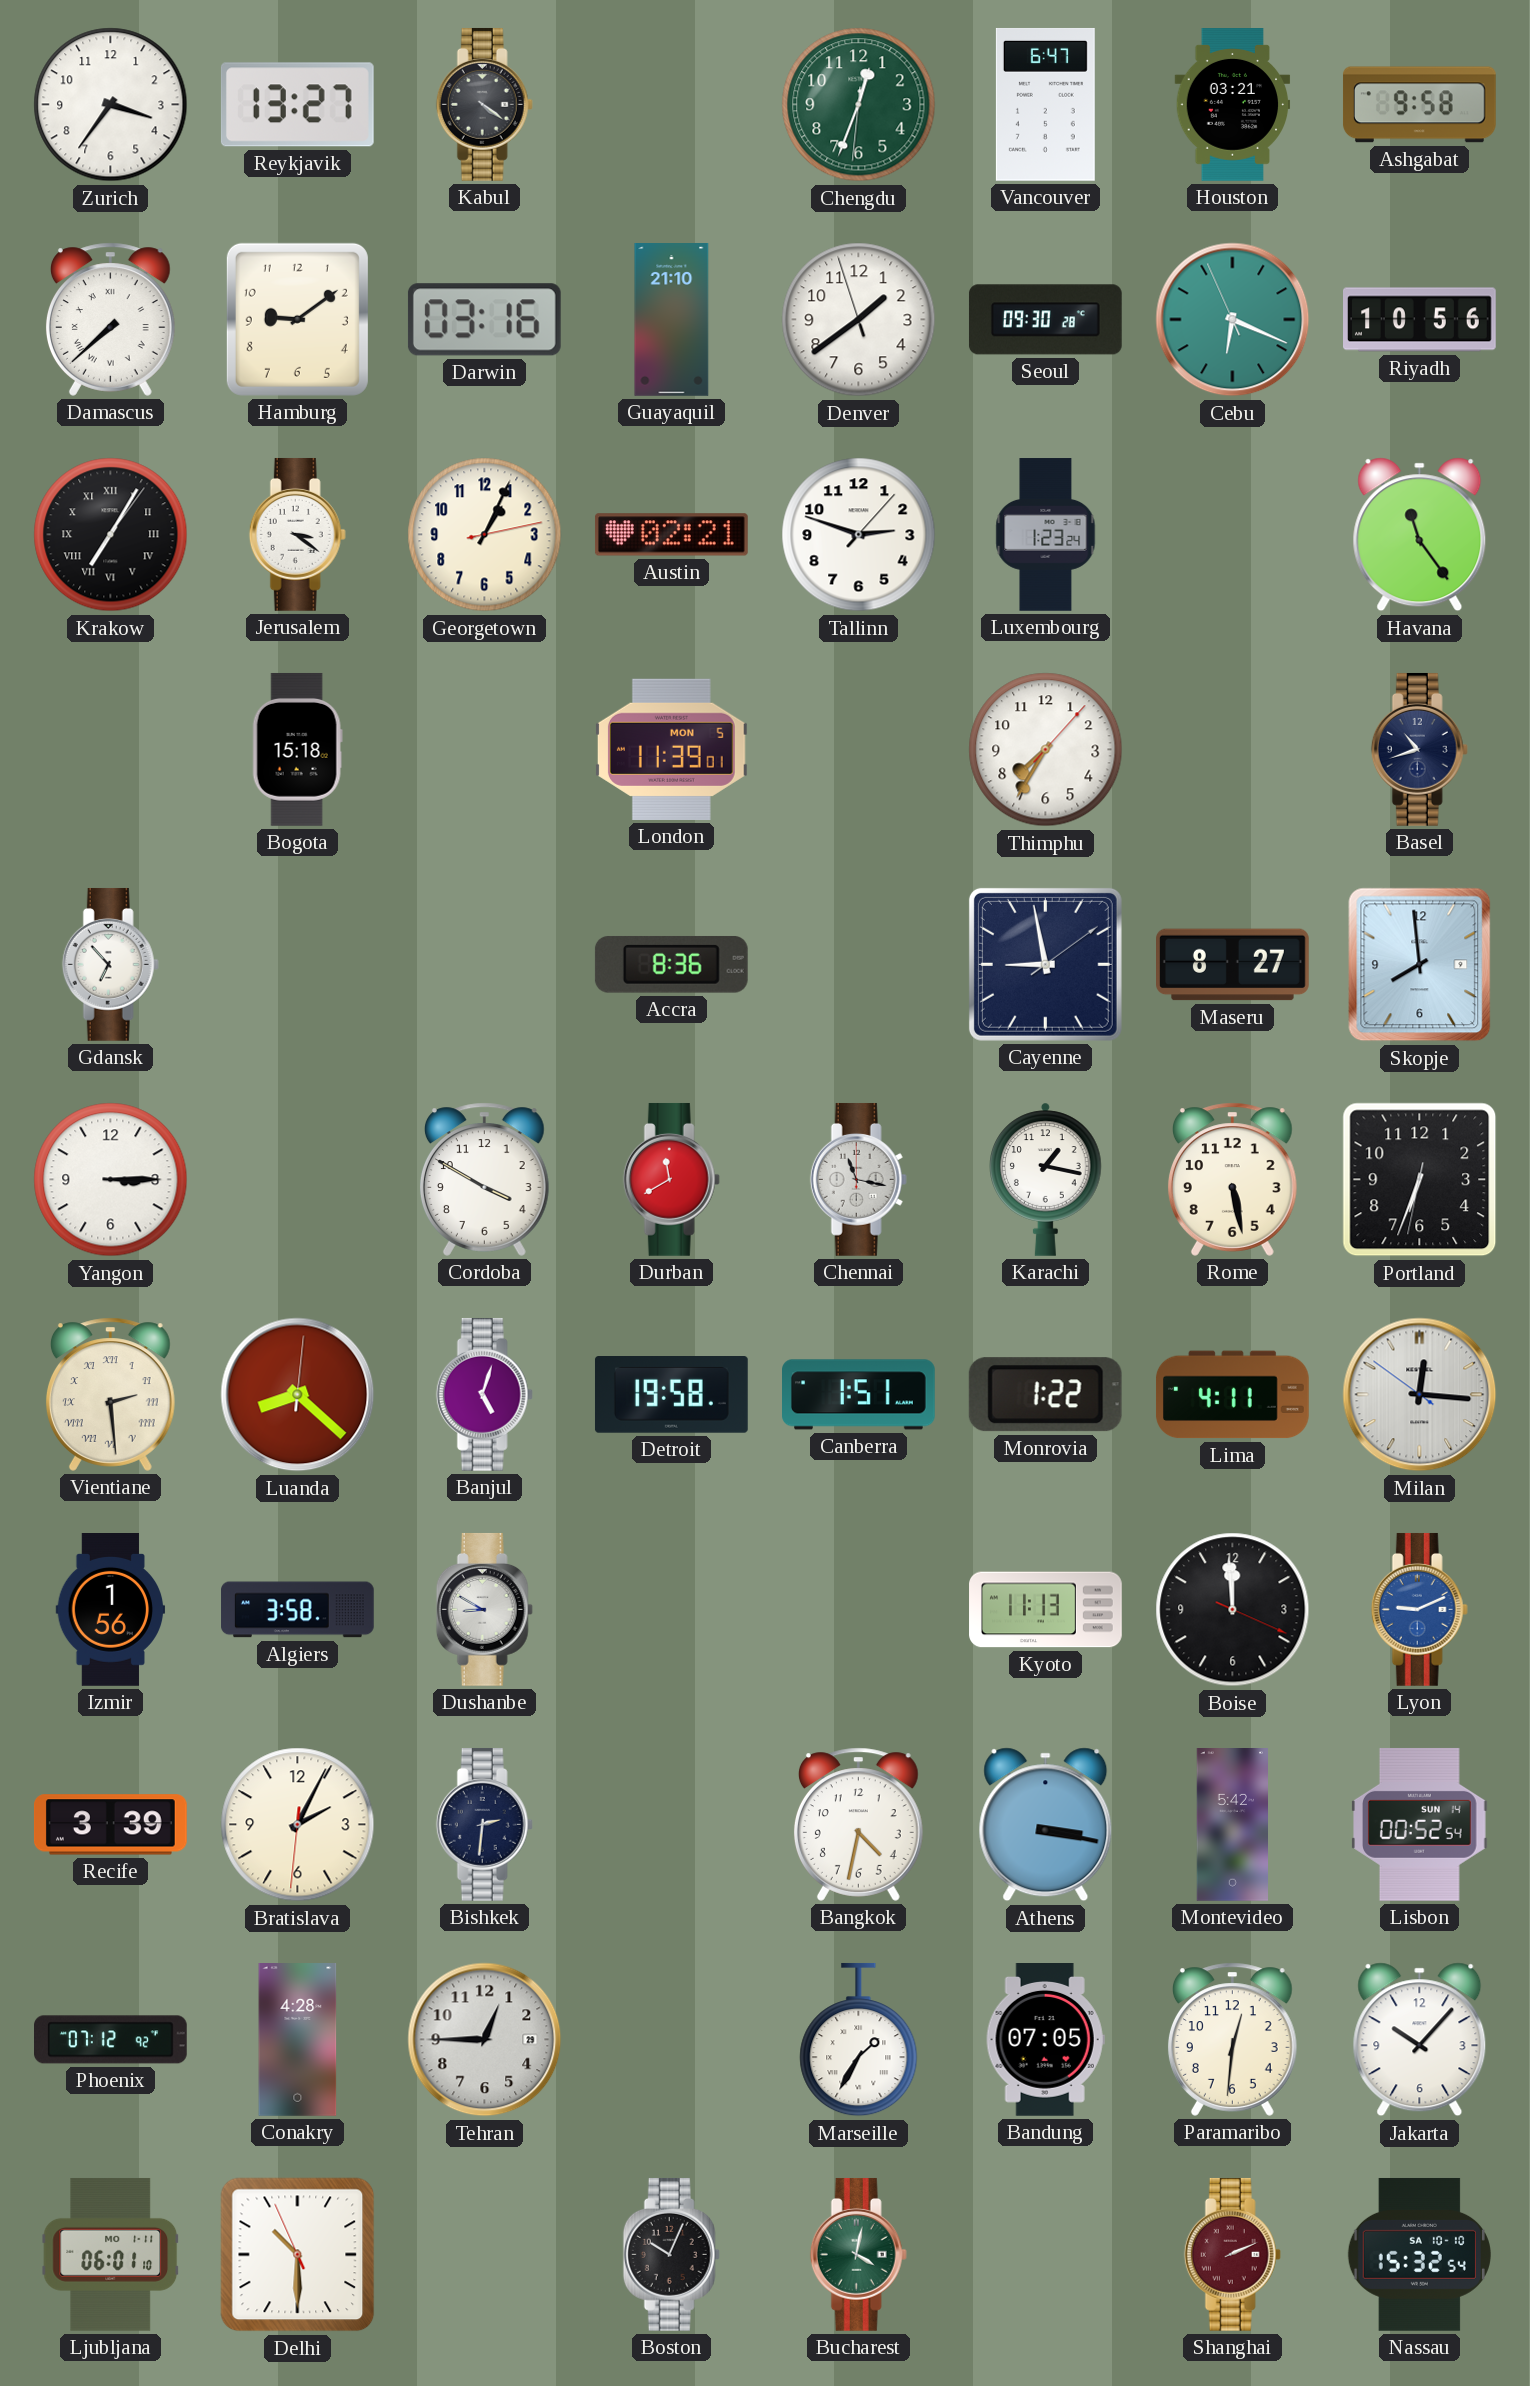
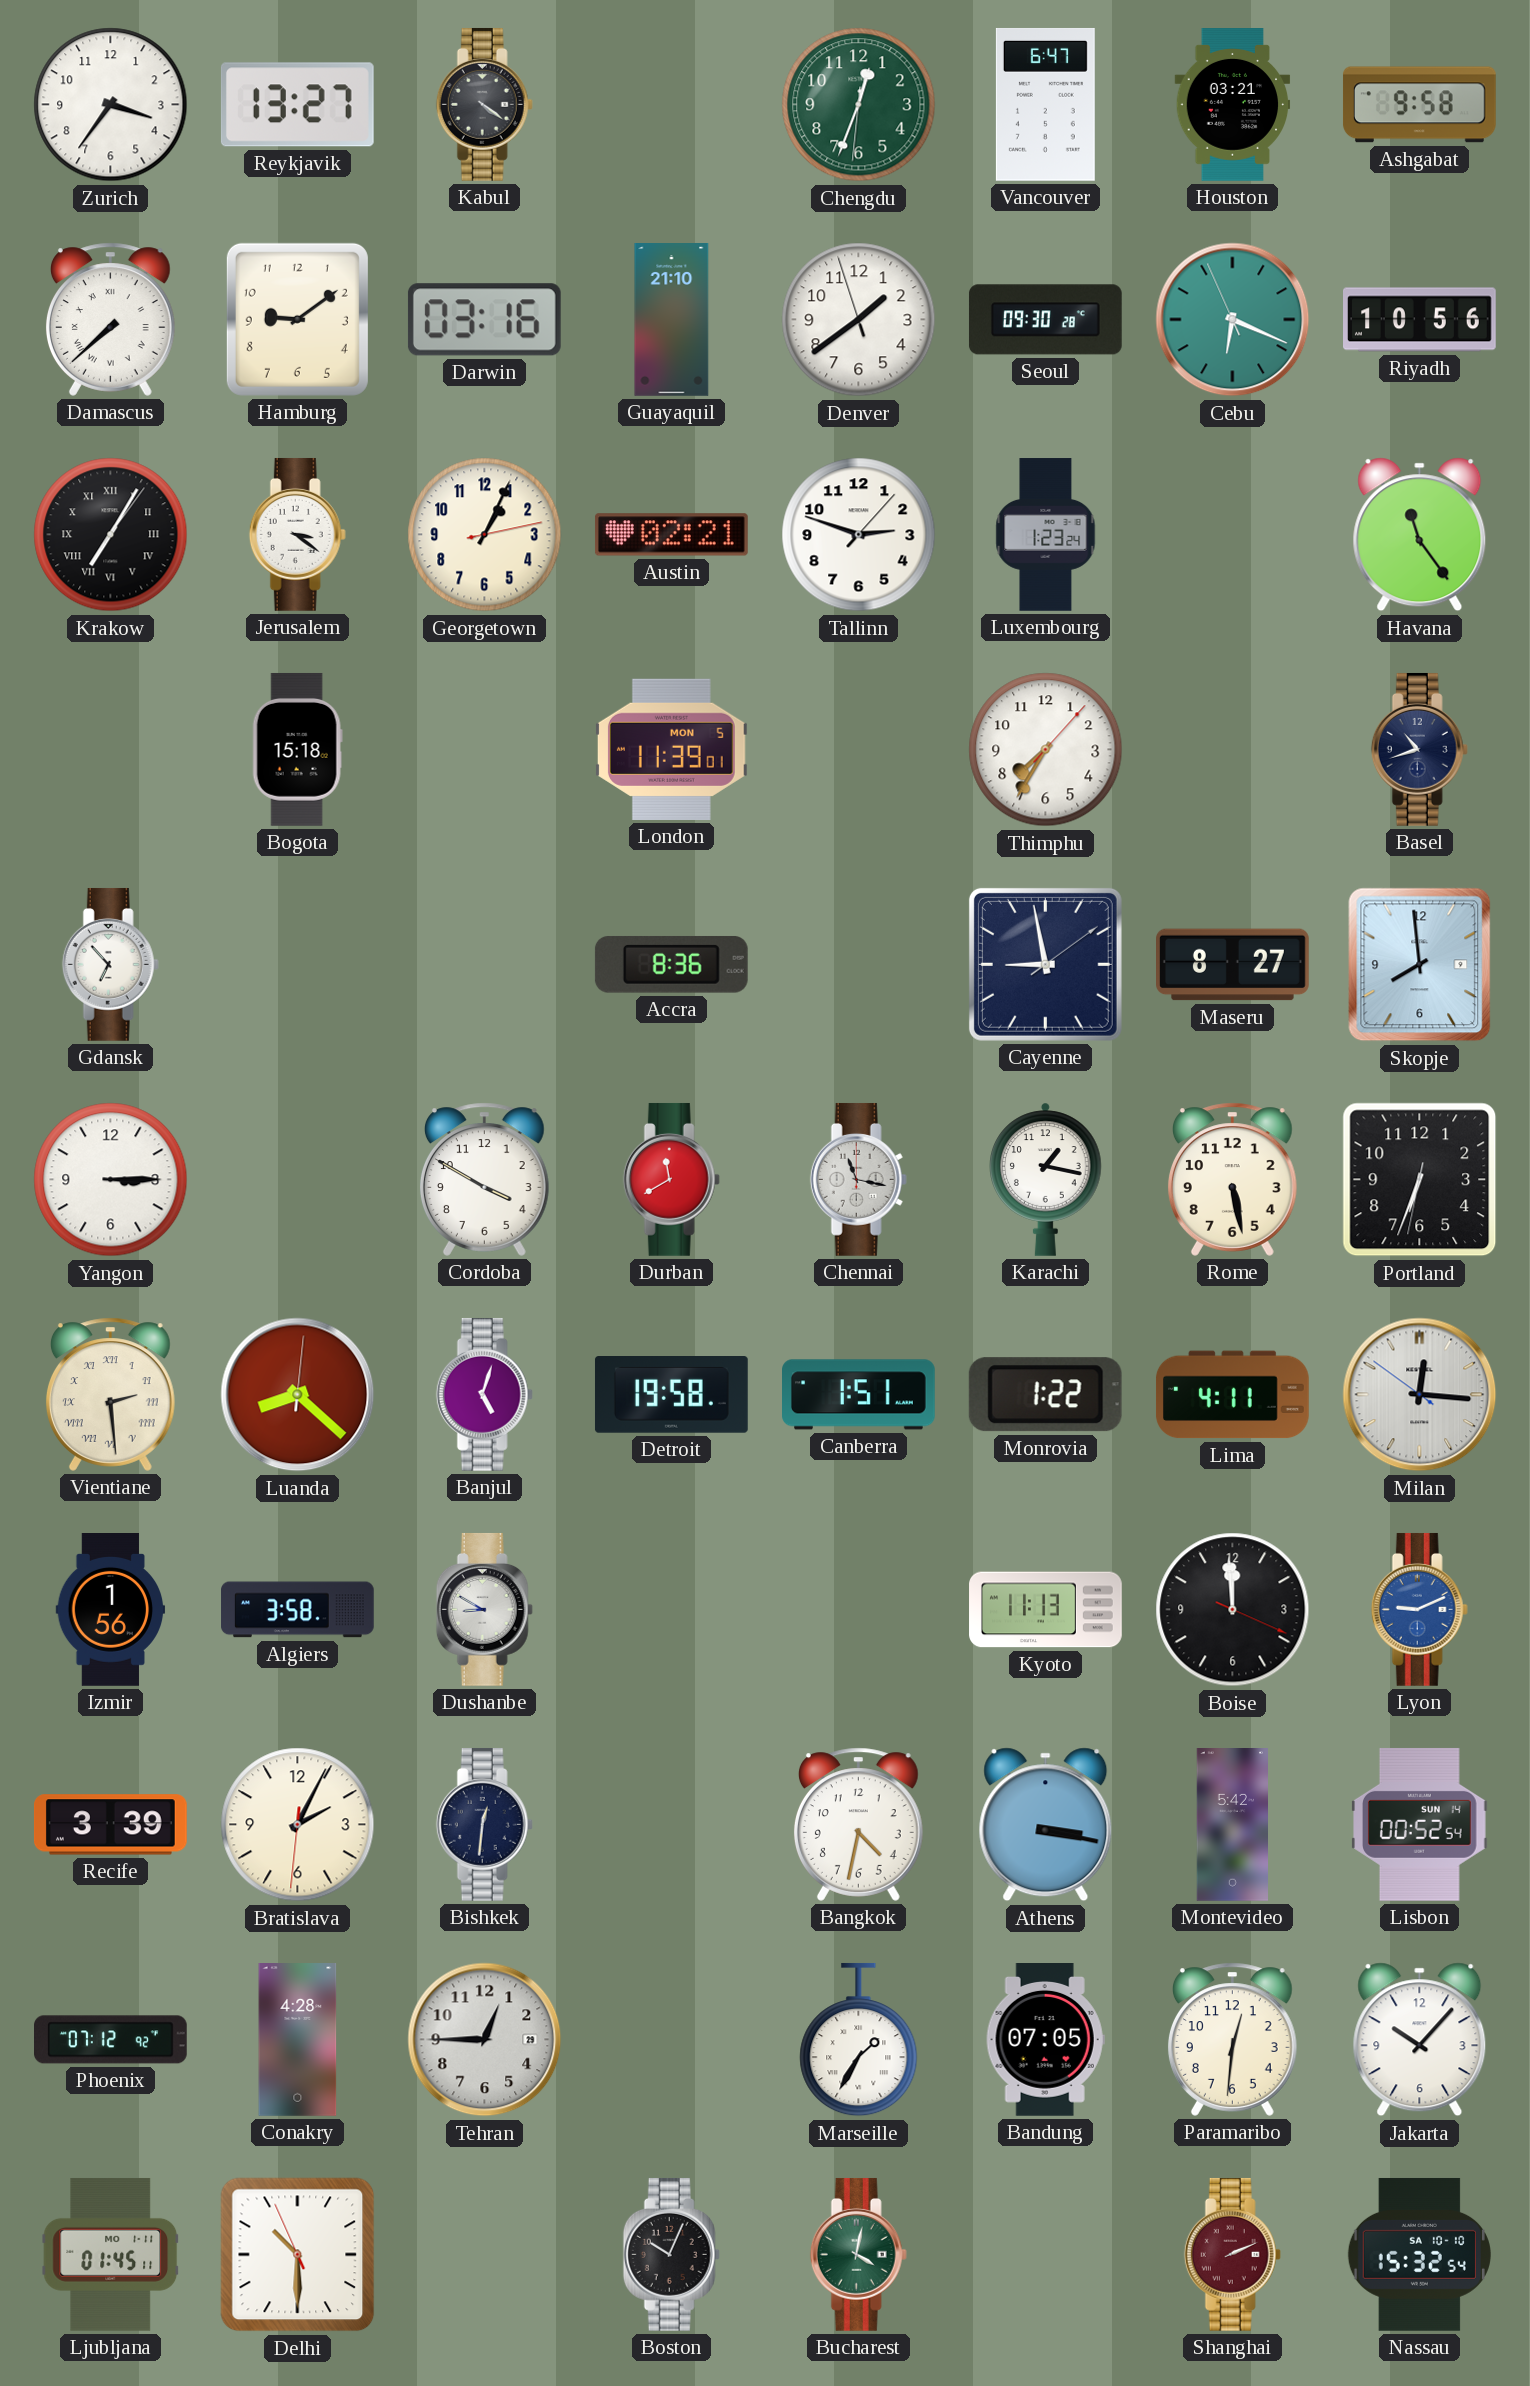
Bishkek: 2:31 -> 12:31
Ljubljana: 06:01 -> 01:45
